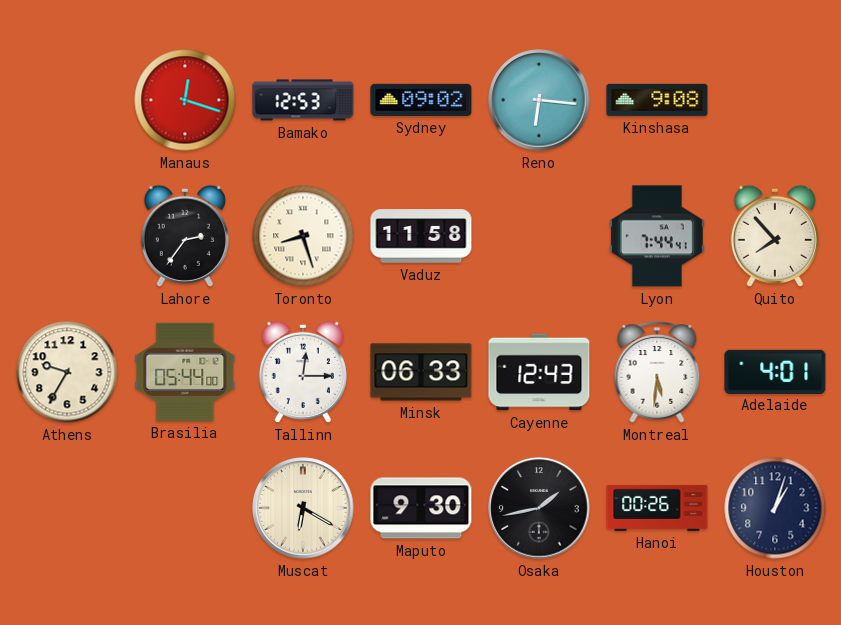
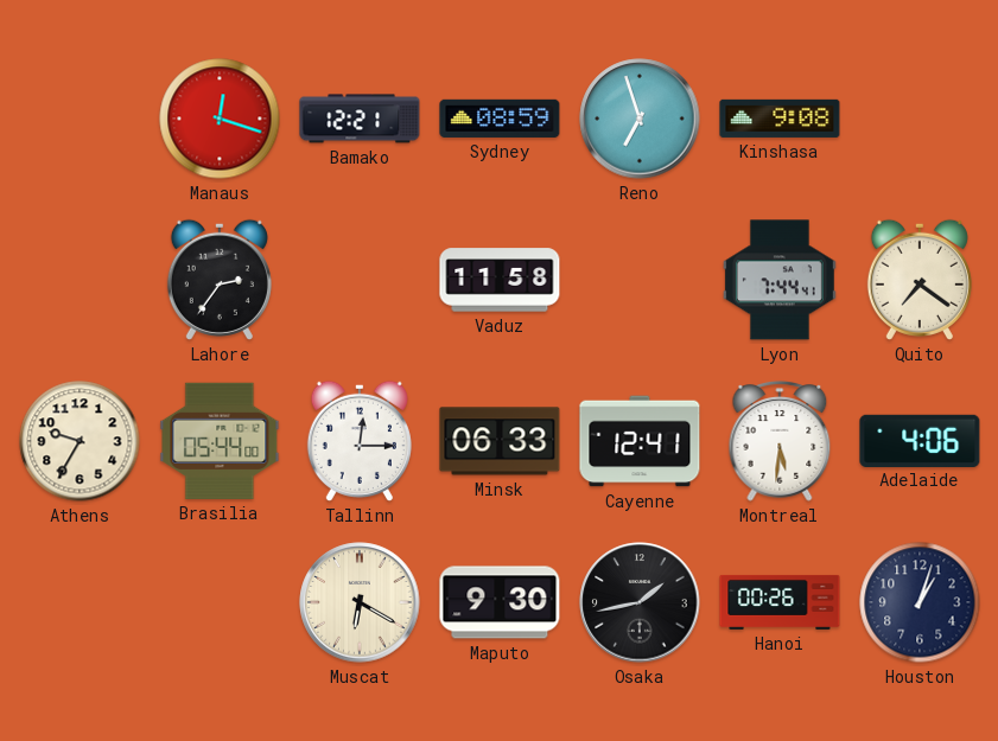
Bamako: 12:53 -> 12:21
Sydney: 09:02 -> 08:59
Reno: 6:16 -> 6:57
Toronto: 8:27 -> none
Quito: 7:53 -> 7:21
Cayenne: 12:43 -> 12:41
Adelaide: 4:01 -> 4:06
